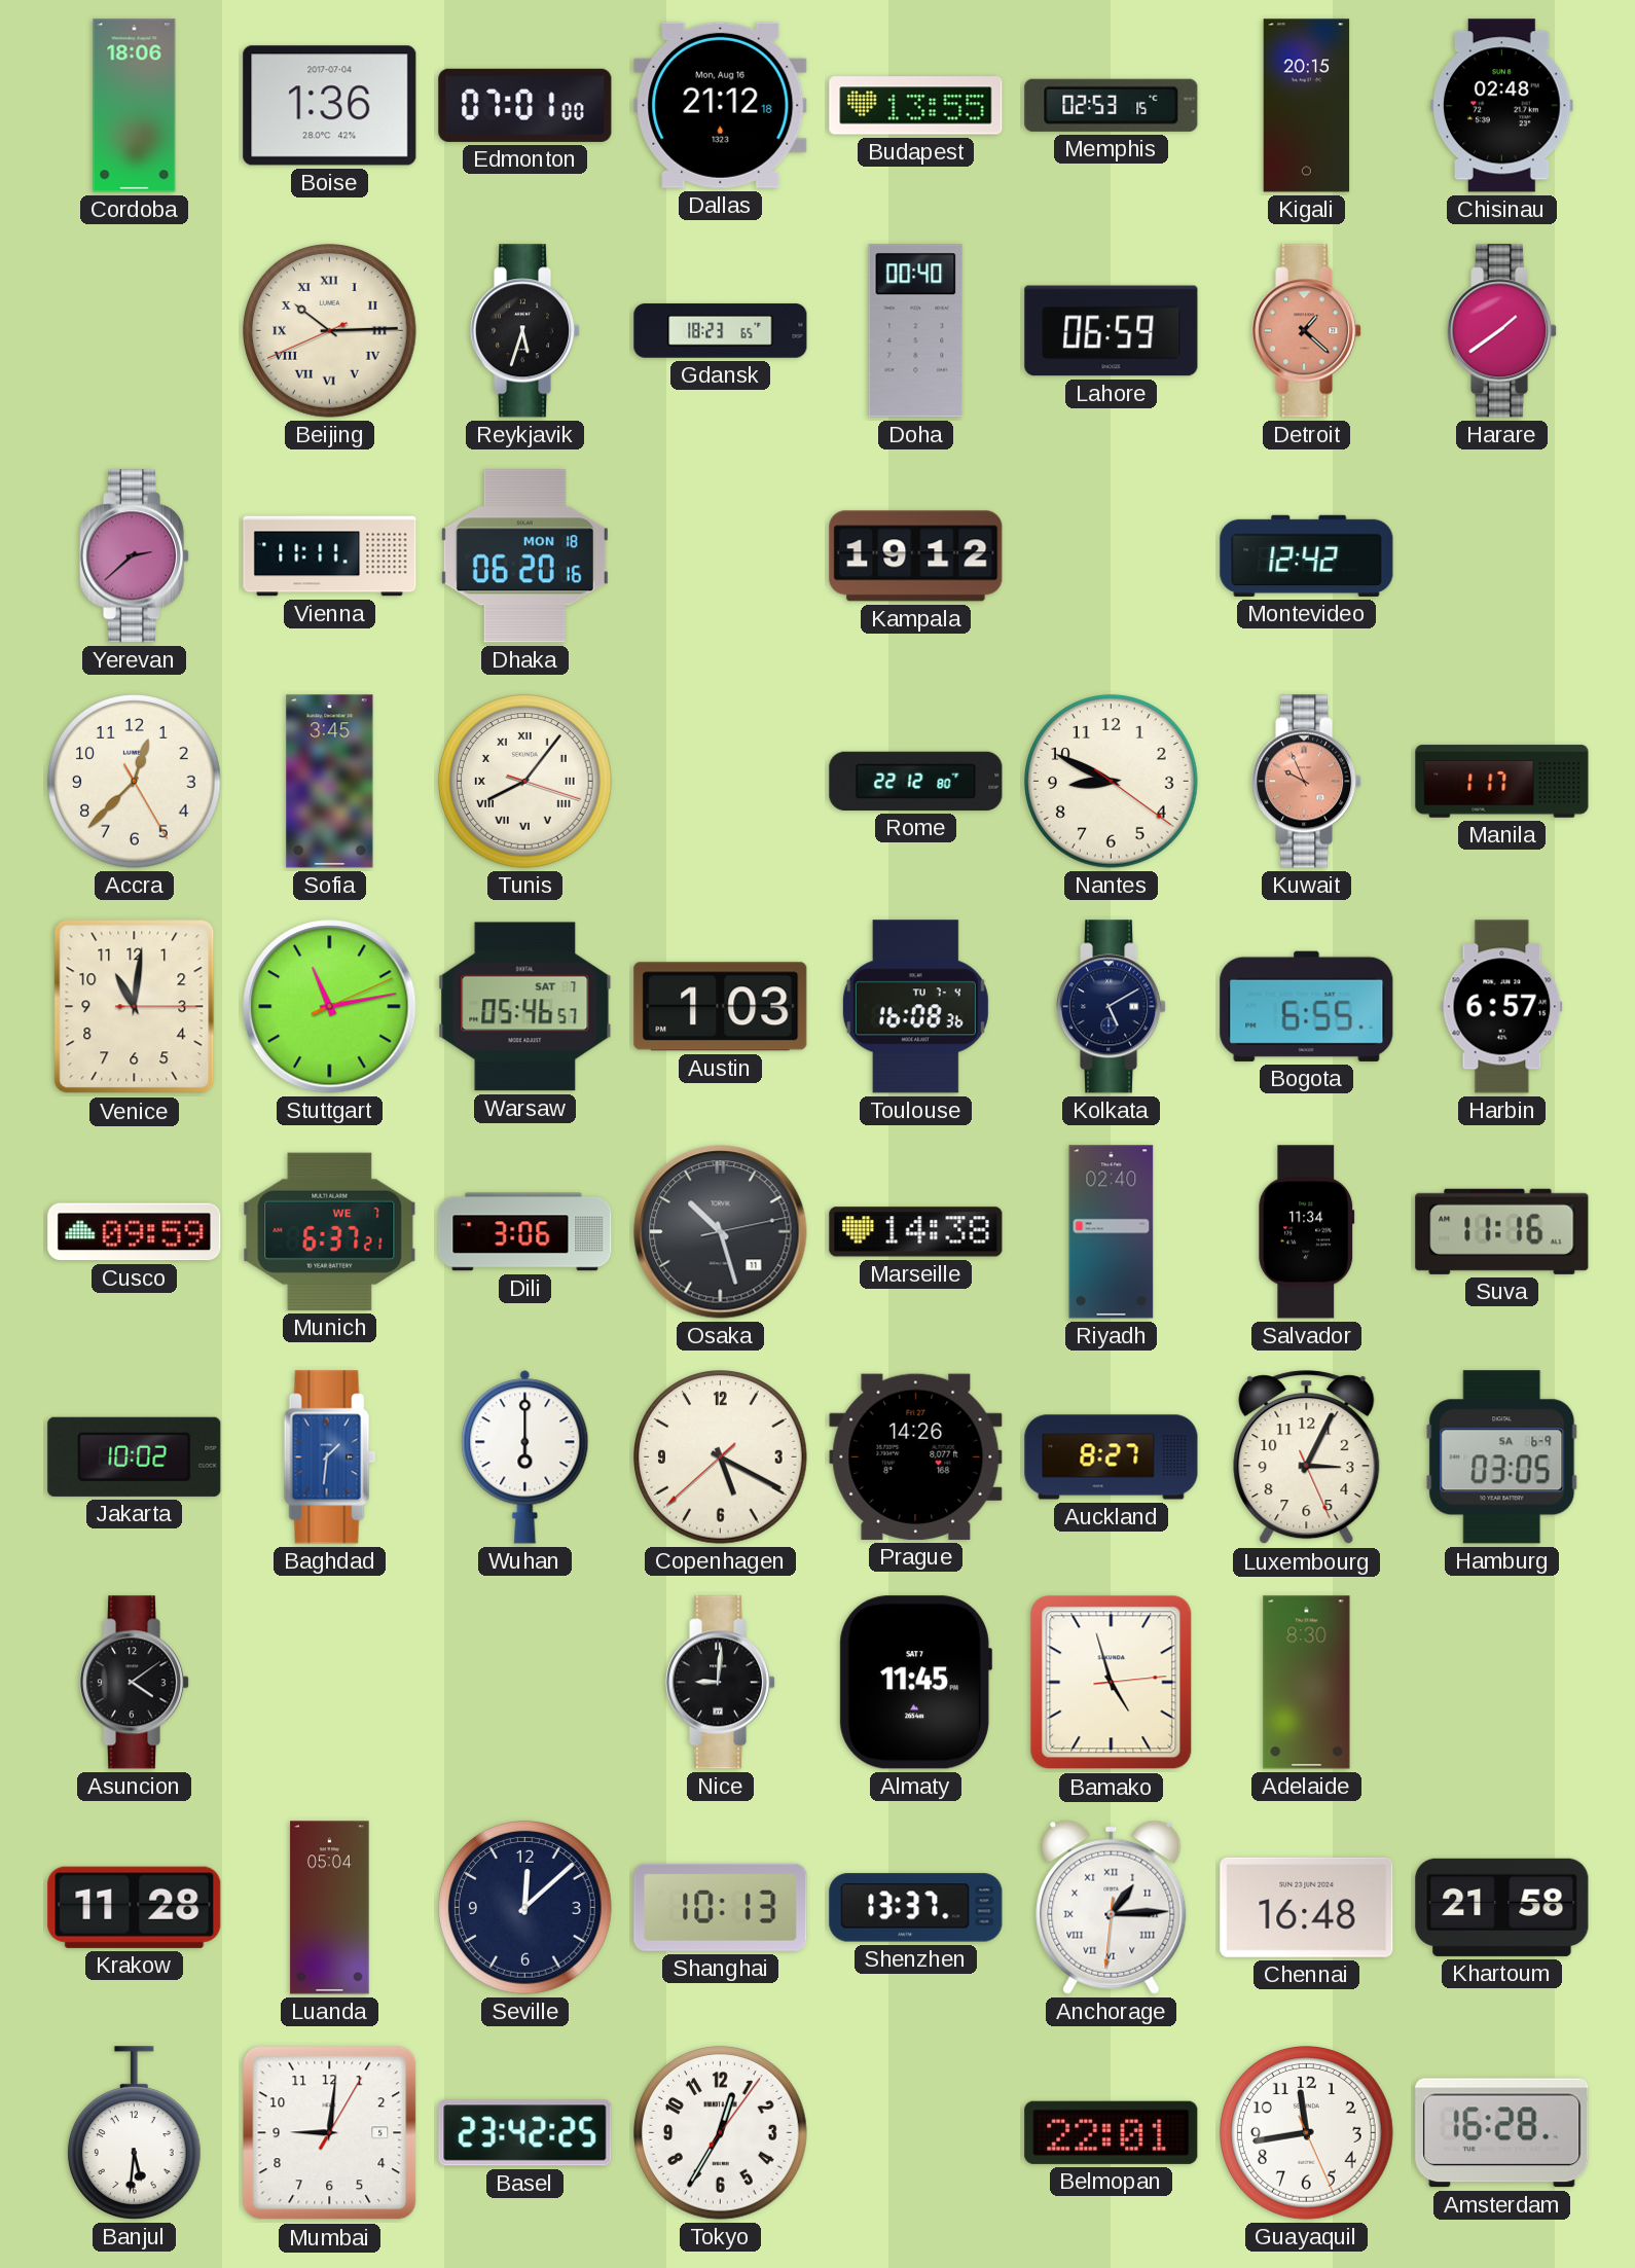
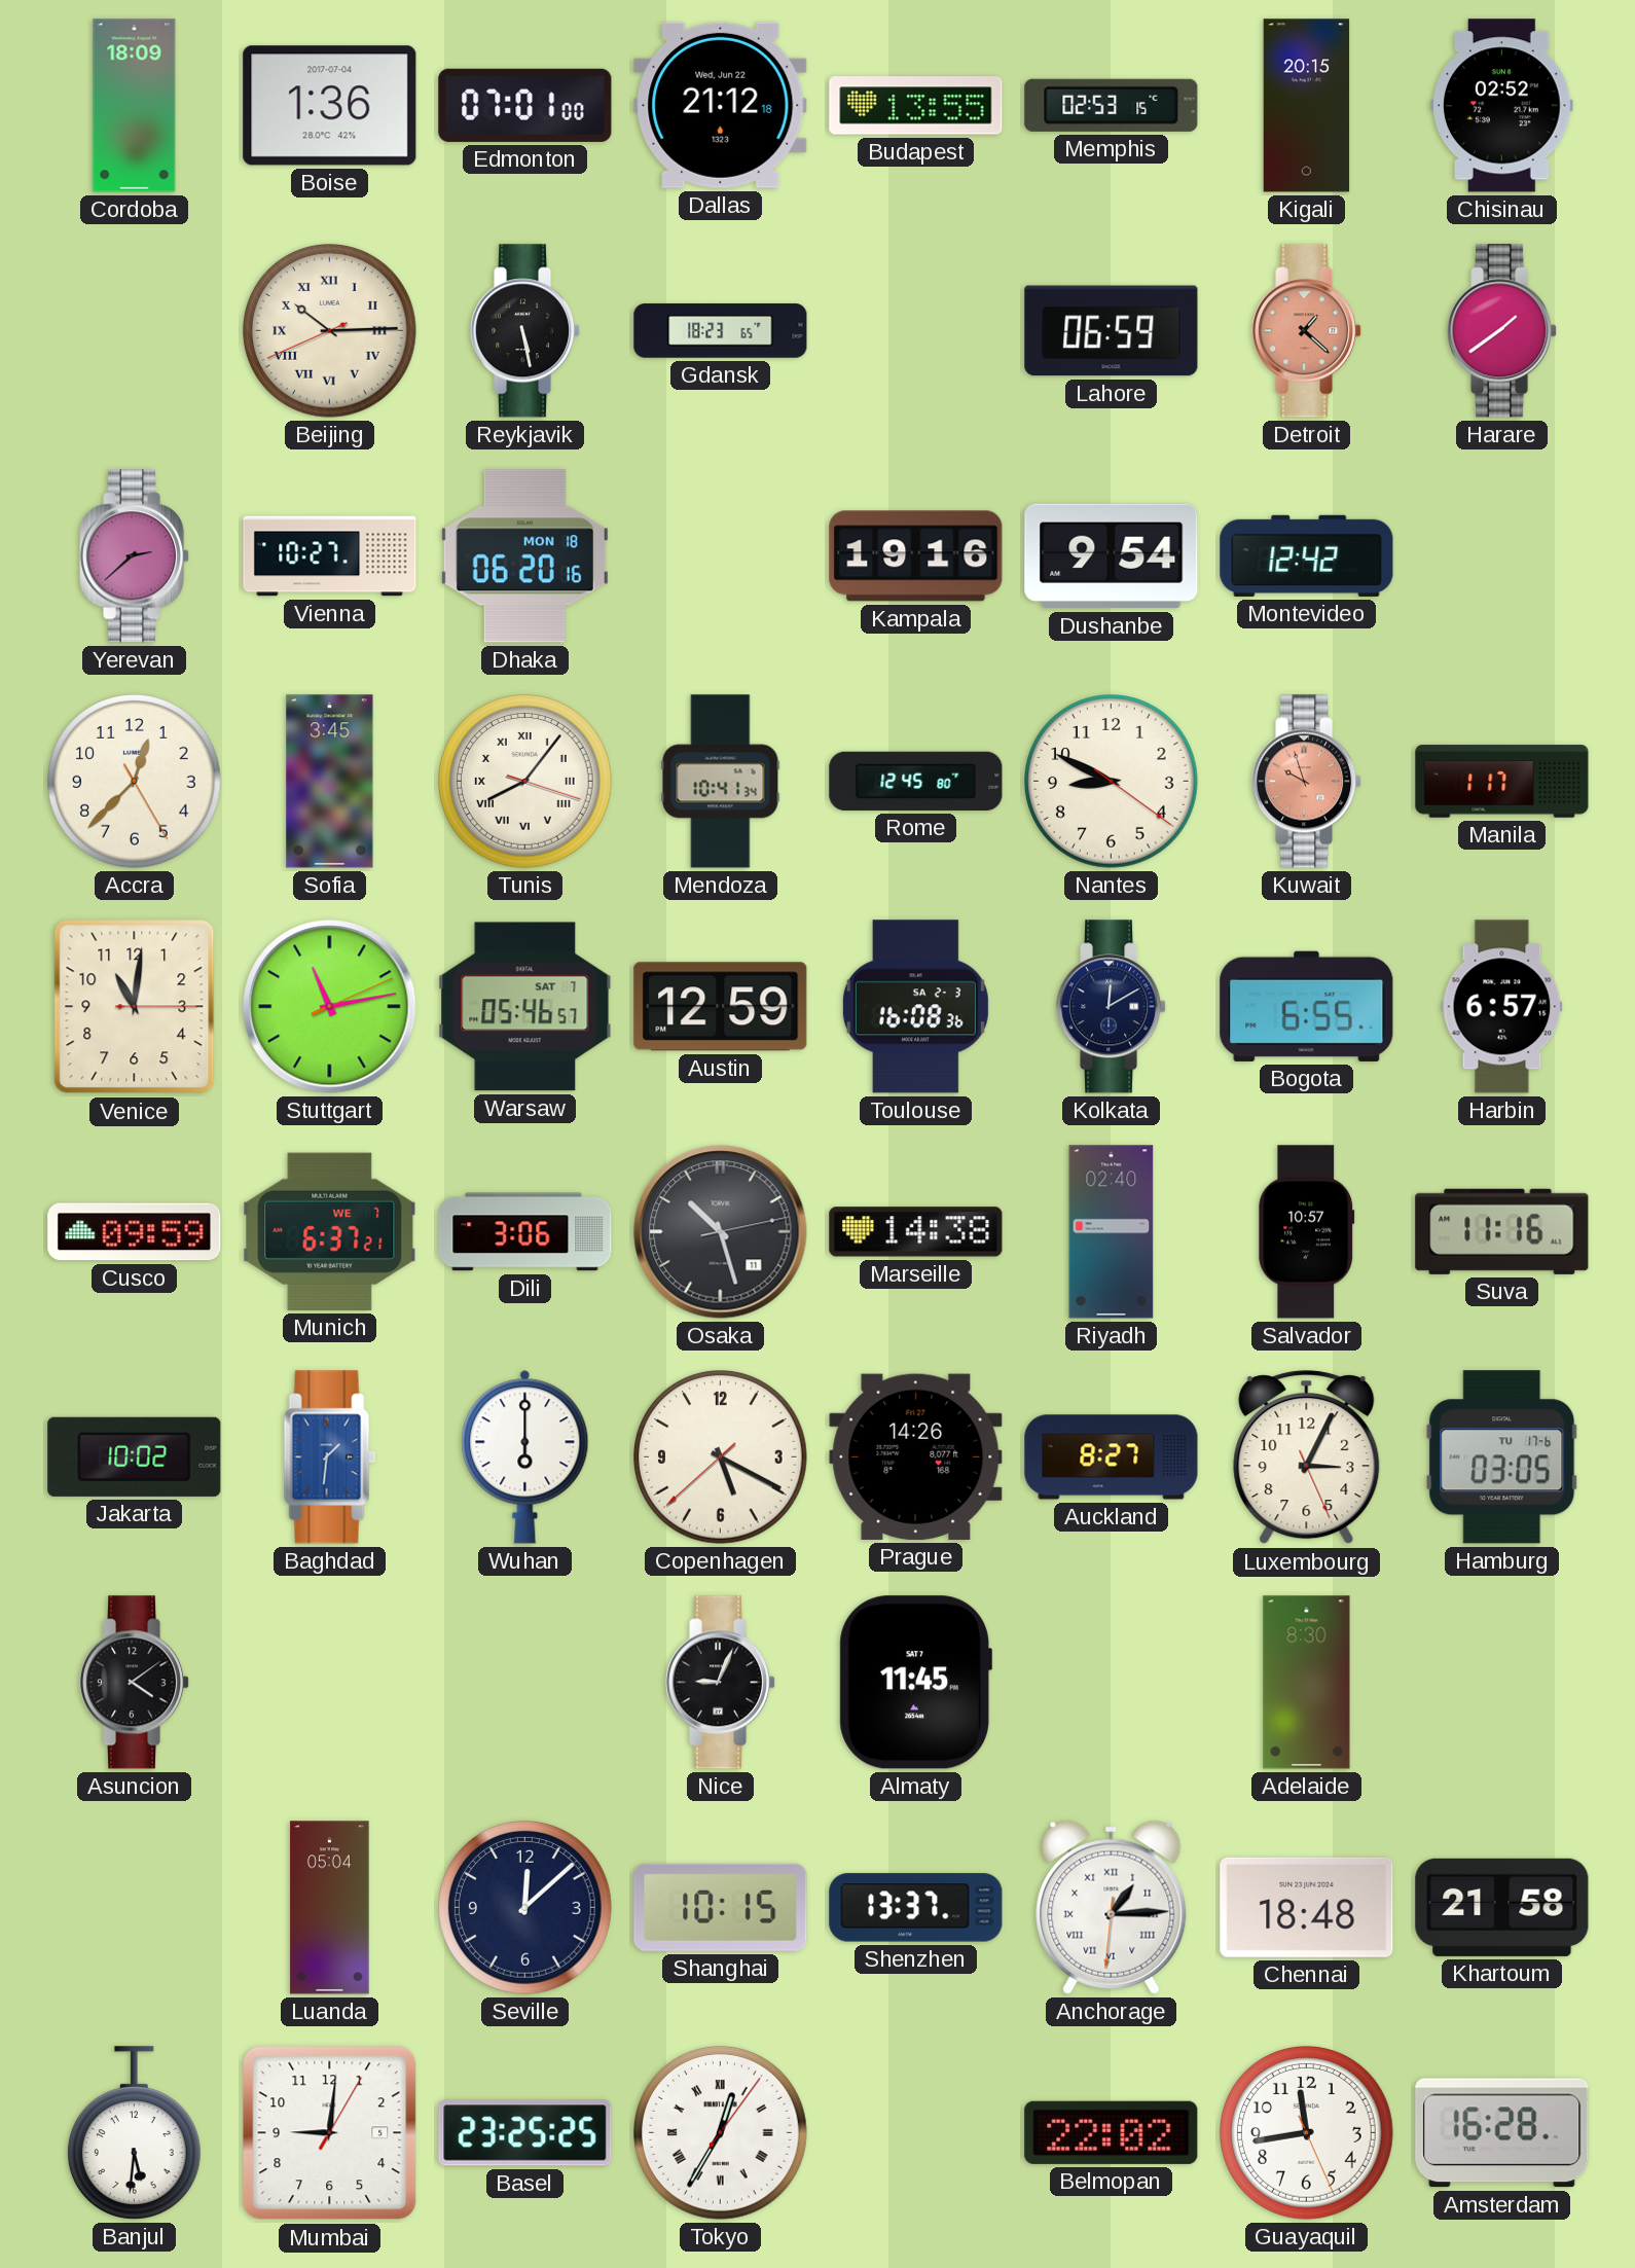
Cordoba: 18:06 -> 18:09
Dallas date: Mon, Aug 16 -> Wed, Jun 22
Chisinau: 02:48 -> 02:52
Reykjavik: 5:33 -> 5:28
Doha: 00:40 -> none
Vienna: 11:11 -> 10:27
Kampala: 19:12 -> 19:16
Dushanbe: none -> 9:54
Mendoza: none -> 10:41
Rome: 22:12 -> 12:45
Kuwait: 9:56 -> 9:57
Austin: 1:03 -> 12:59
Toulouse date: TU 7-4 -> SA 2-3
Kolkata: 5:10 -> 12:10
Salvador: 11:34 -> 10:57
Hamburg date: SA 6-9 -> TU 17-6
Nice: 9:01 -> 9:04
Bamako: 4:57 -> none
Krakow: 11:28 -> none
Shanghai: 10:13 -> 10:15
Chennai: 16:48 -> 18:48
Basel: 23:42 -> 23:25
Tokyo numerals: Arabic -> Roman
Belmopan: 22:01 -> 22:02
